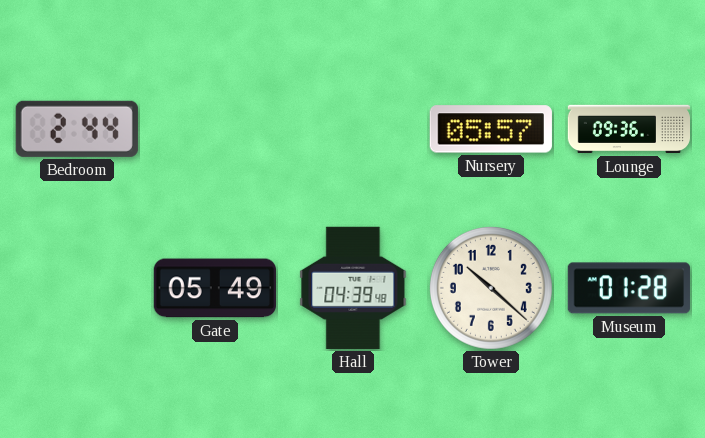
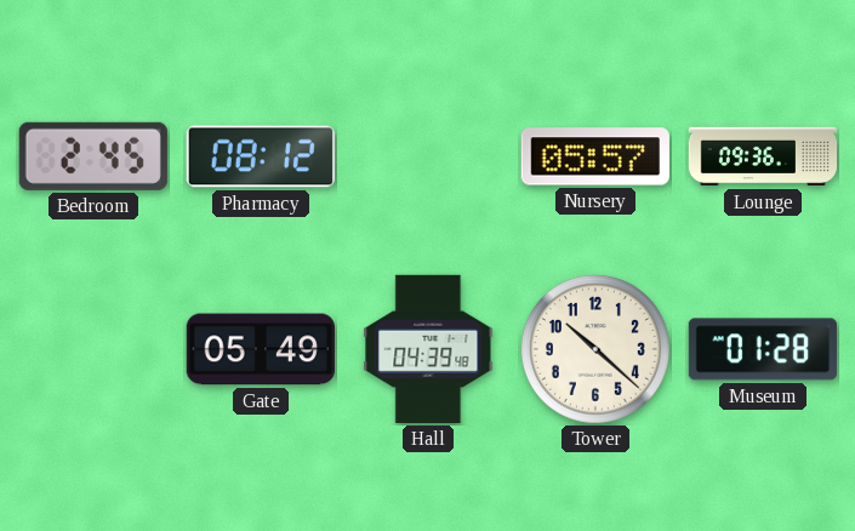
Bedroom: 2:44 -> 2:45
Pharmacy: none -> 08:12
